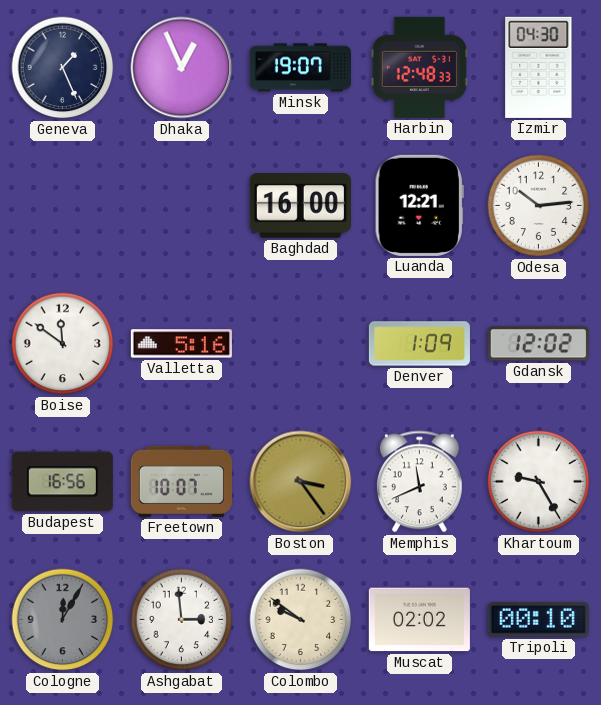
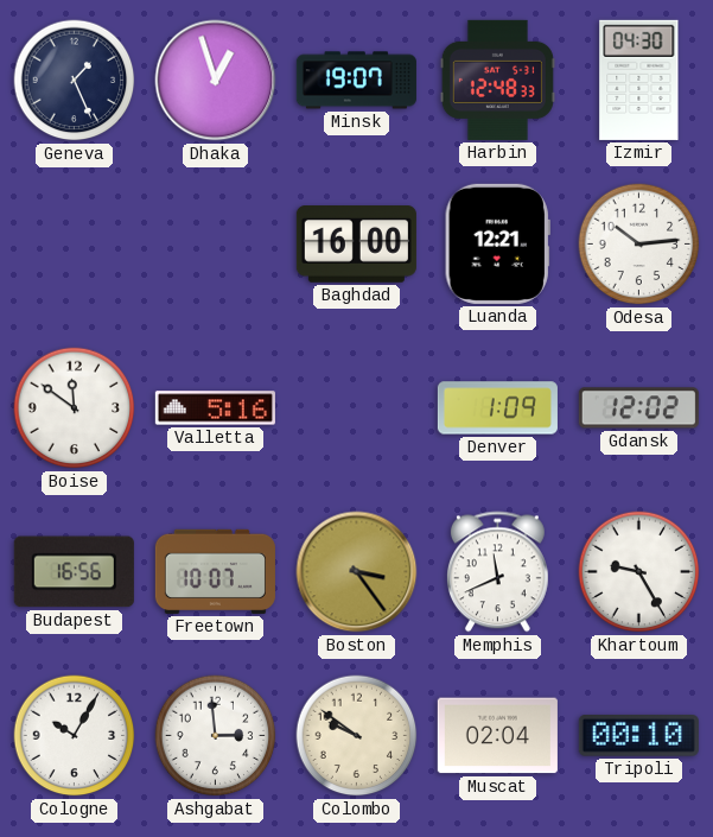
Dhaka: 12:56 -> 12:57
Cologne: 12:05 -> 10:05
Cologne dial: grey -> white
Muscat: 02:02 -> 02:04
